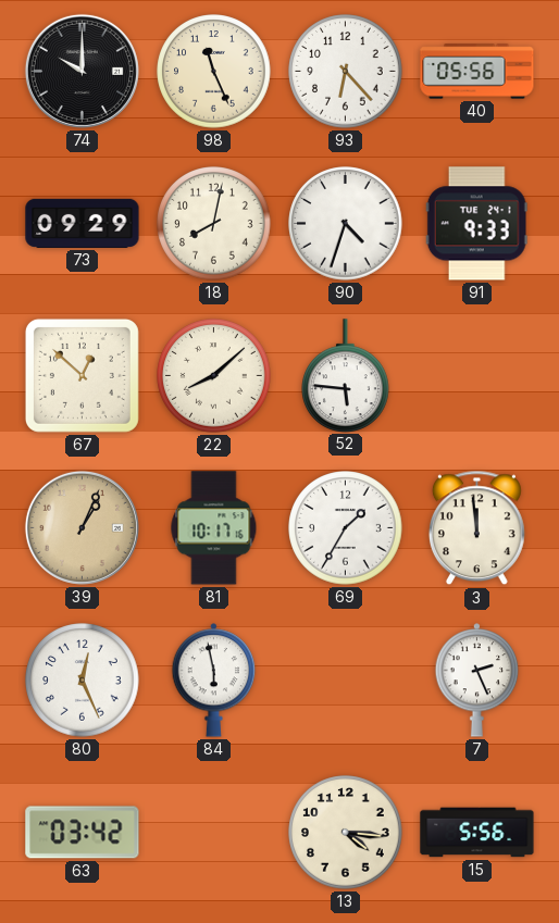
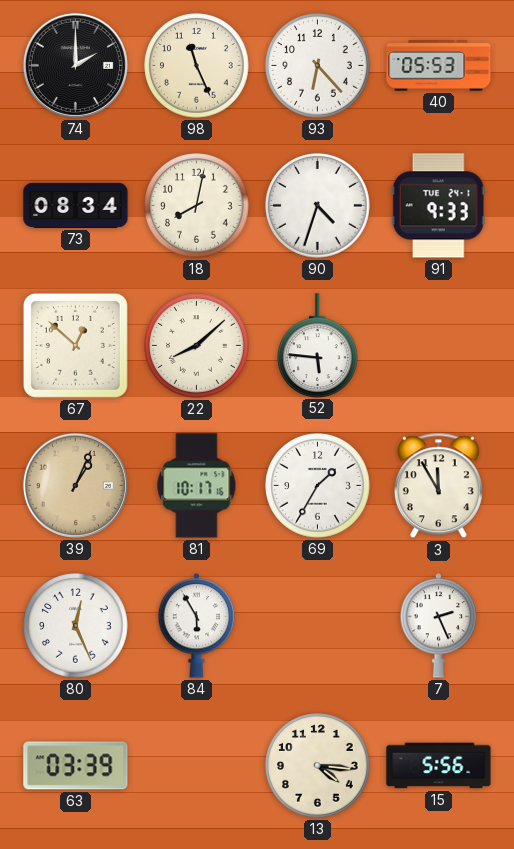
74: 10:00 -> 2:00
40: 05:56 -> 05:53
73: 09:29 -> 08:34
3: 11:59 -> 11:55
84: 5:58 -> 5:55
63: 03:42 -> 03:39
